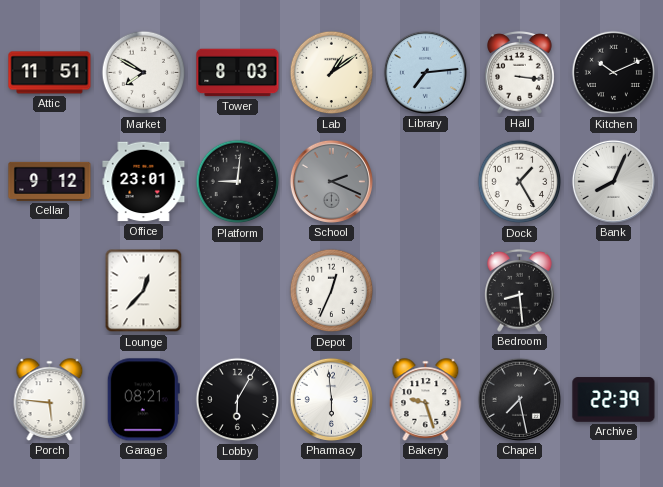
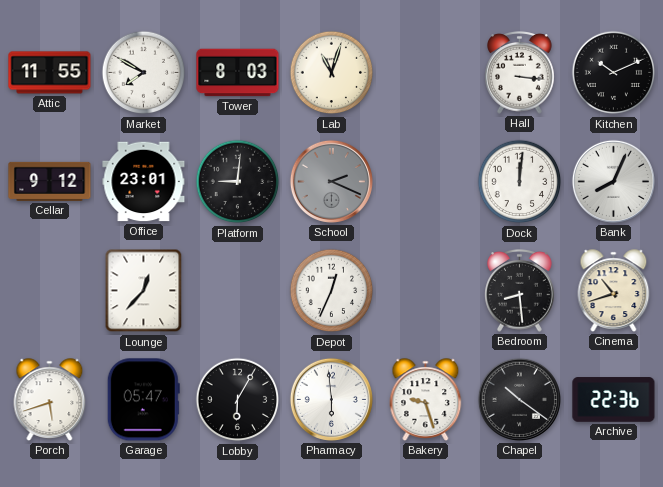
Attic: 11:51 -> 11:55
Lab: 1:09 -> 11:03
Library: 7:14 -> none
Dock: 1:25 -> 12:01
Cinema: none -> 10:42
Porch: 5:46 -> 5:42
Garage: 08:21 -> 05:47
Chapel: 7:28 -> 10:21
Archive: 22:39 -> 22:36
